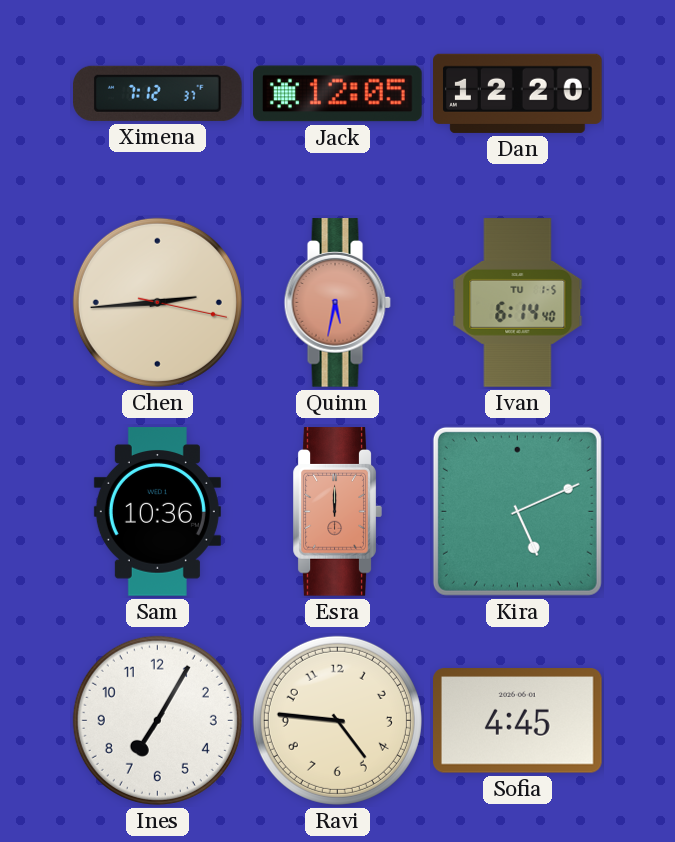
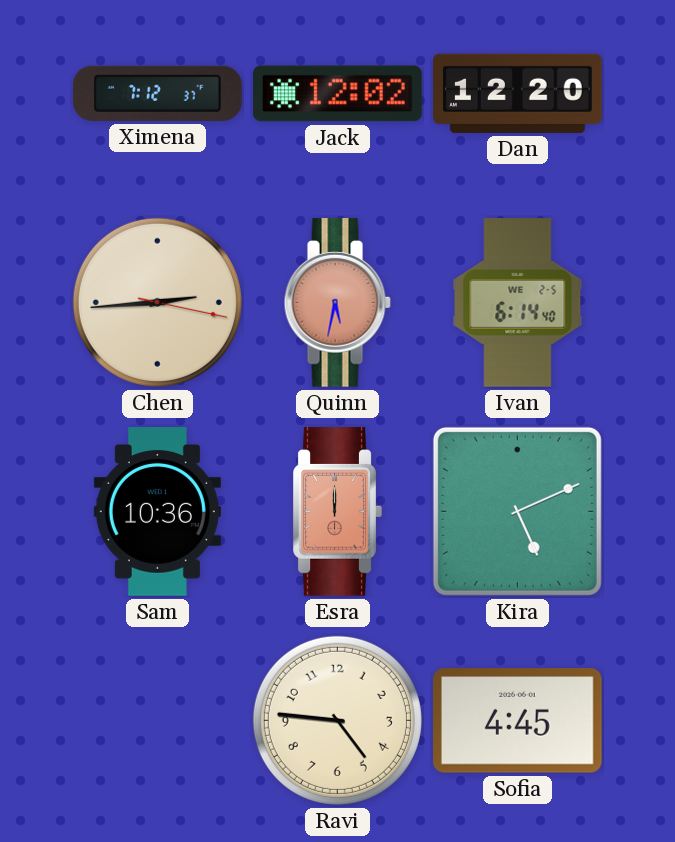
Jack: 12:05 -> 12:02
Ivan date: TU 1-5 -> WE 2-5
Ines: 7:05 -> none
